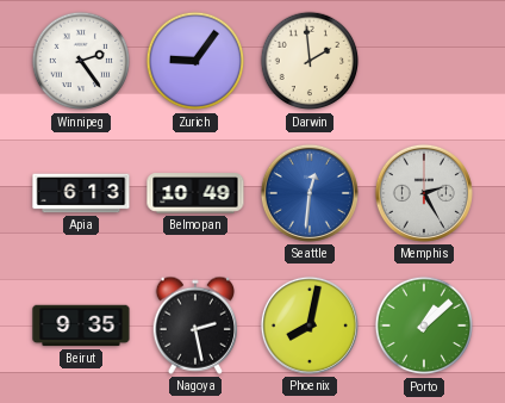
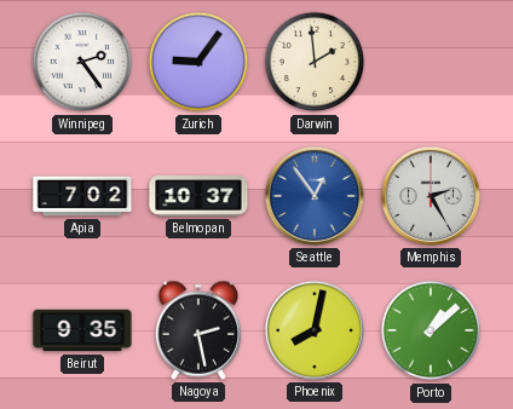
Apia: 6:13 -> 7:02
Belmopan: 10:49 -> 10:37
Seattle: 12:31 -> 12:54
